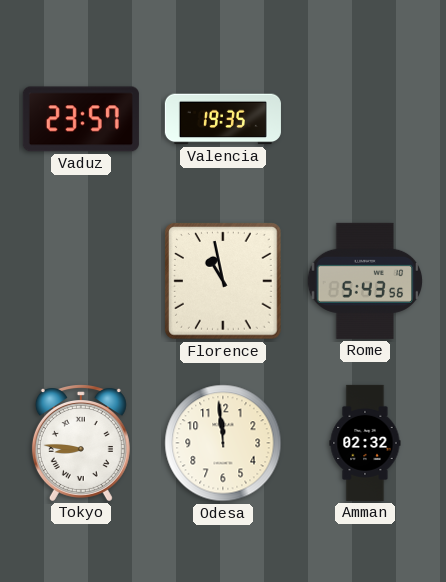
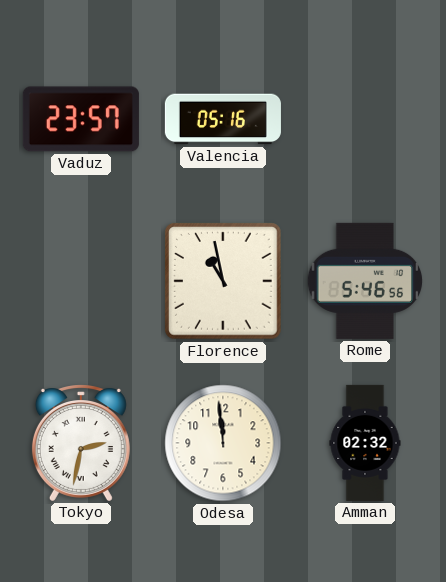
Valencia: 19:35 -> 05:16
Rome: 5:43 -> 5:46
Tokyo: 8:46 -> 2:32
